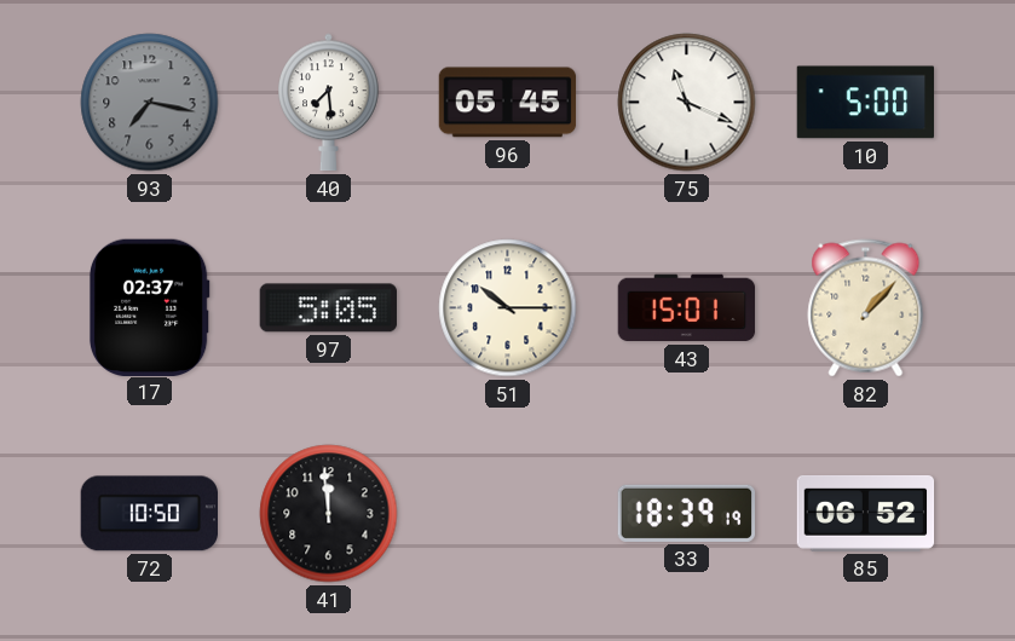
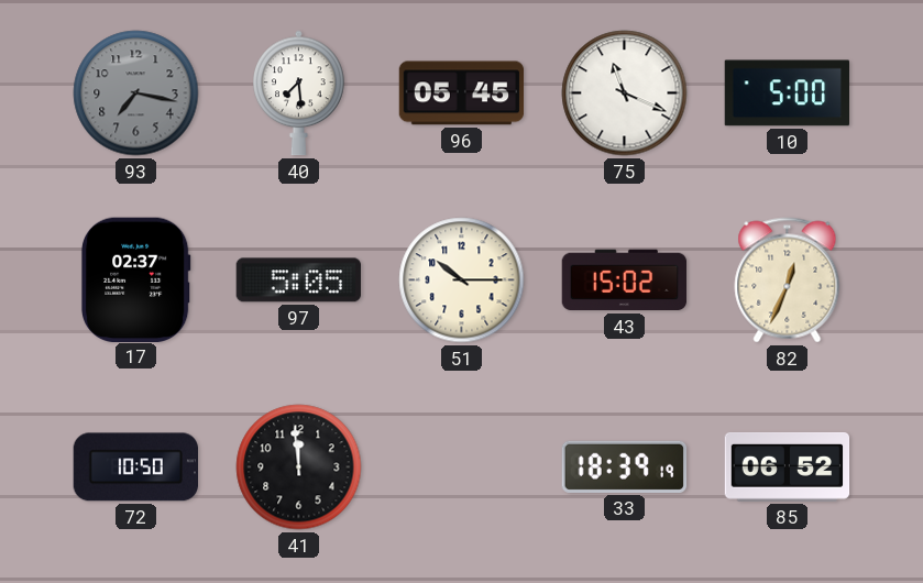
43: 15:01 -> 15:02
82: 1:07 -> 12:34
